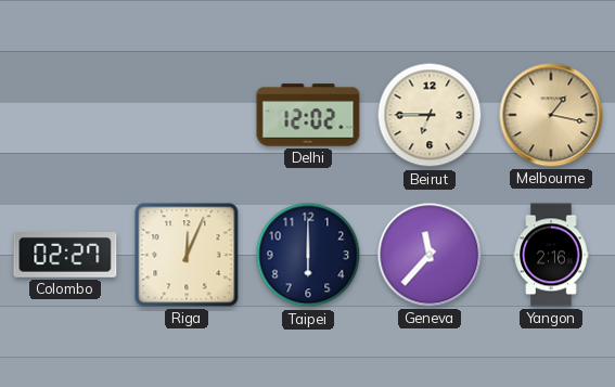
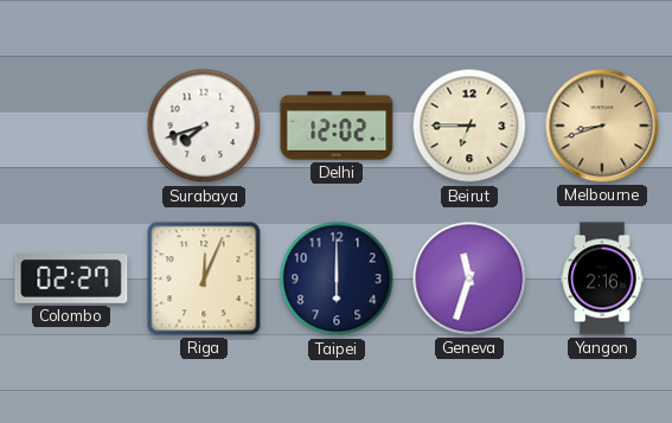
Surabaya: none -> 7:42
Melbourne: 1:17 -> 8:42
Geneva: 11:37 -> 11:33
